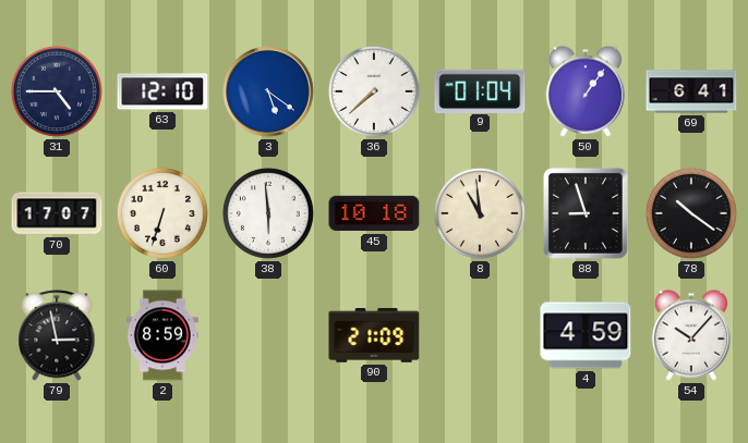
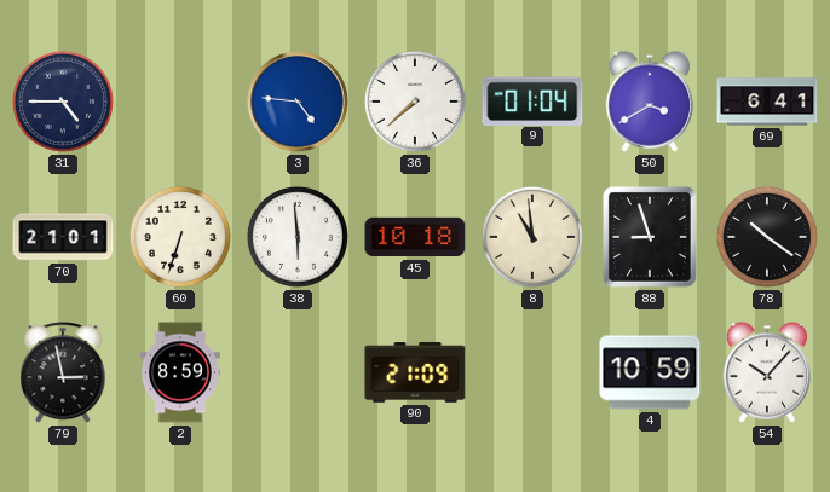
63: 12:10 -> none
3: 5:21 -> 4:46
50: 1:06 -> 3:40
70: 17:07 -> 21:01
4: 4:59 -> 10:59
